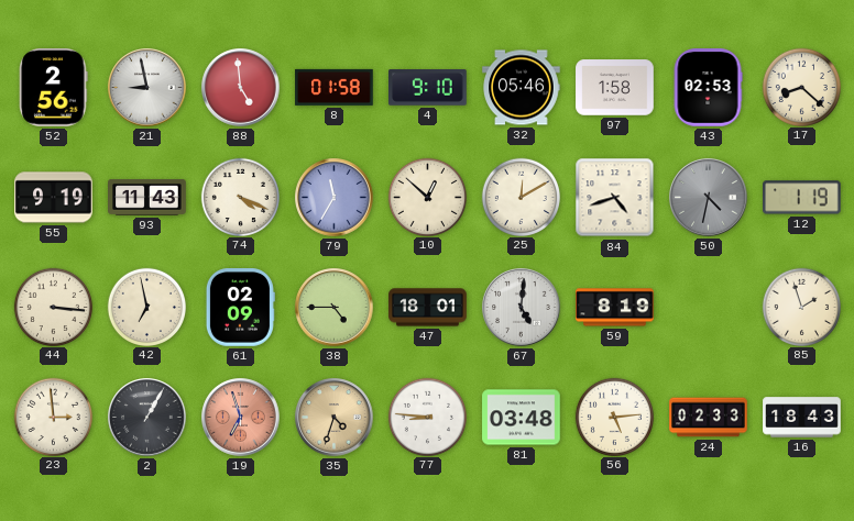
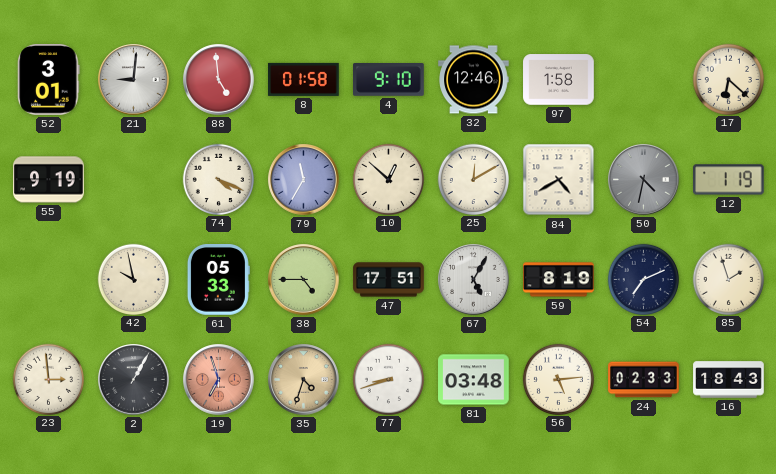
52: 2:56 -> 3:01
21: 8:58 -> 9:01
32: 05:46 -> 12:46
43: 02:53 -> none
17: 8:22 -> 6:22
93: 11:43 -> none
84: 4:42 -> 4:40
44: 3:16 -> none
42: 6:58 -> 9:58
61: 02:09 -> 05:33
47: 18:01 -> 17:51
67: 5:01 -> 5:05
54: none -> 7:11
77: 8:46 -> 8:42
